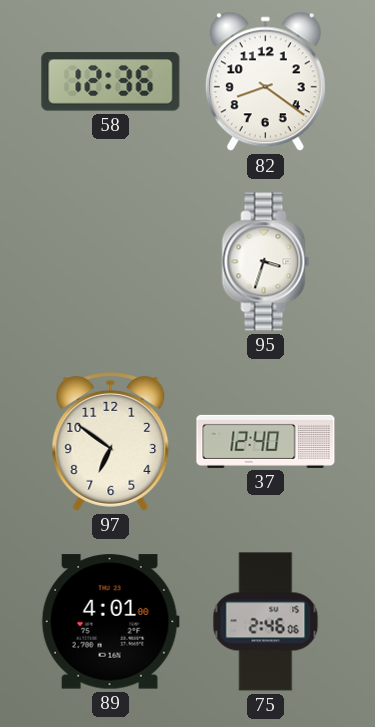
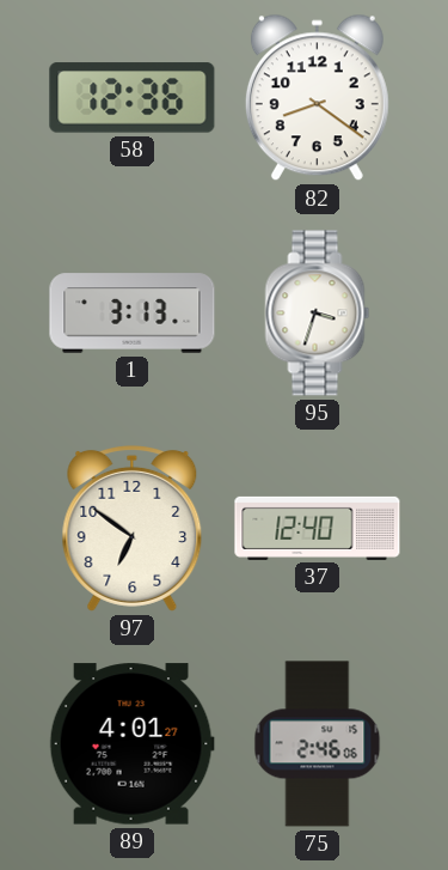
1: none -> 3:13
89: 4:01:00 -> 4:01:27
